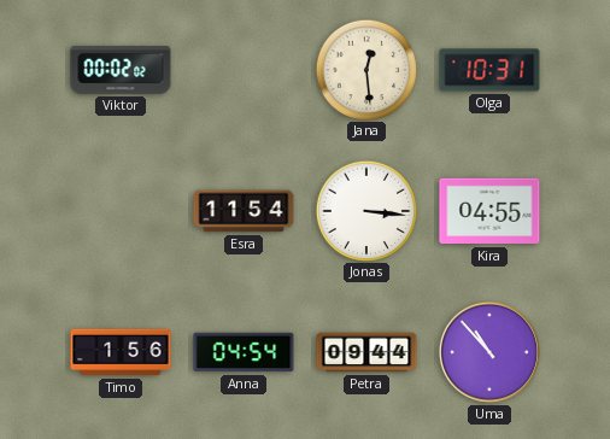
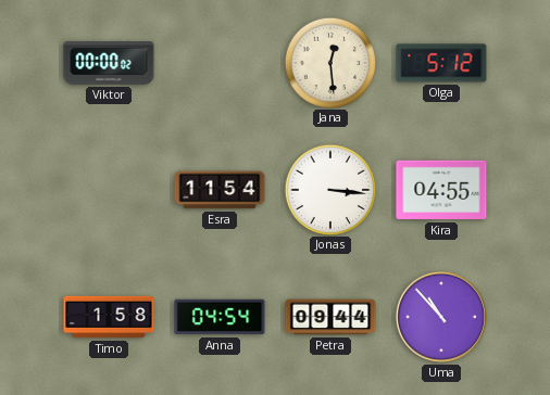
Viktor: 00:02 -> 00:00
Olga: 10:31 -> 5:12
Timo: 1:56 -> 1:58
